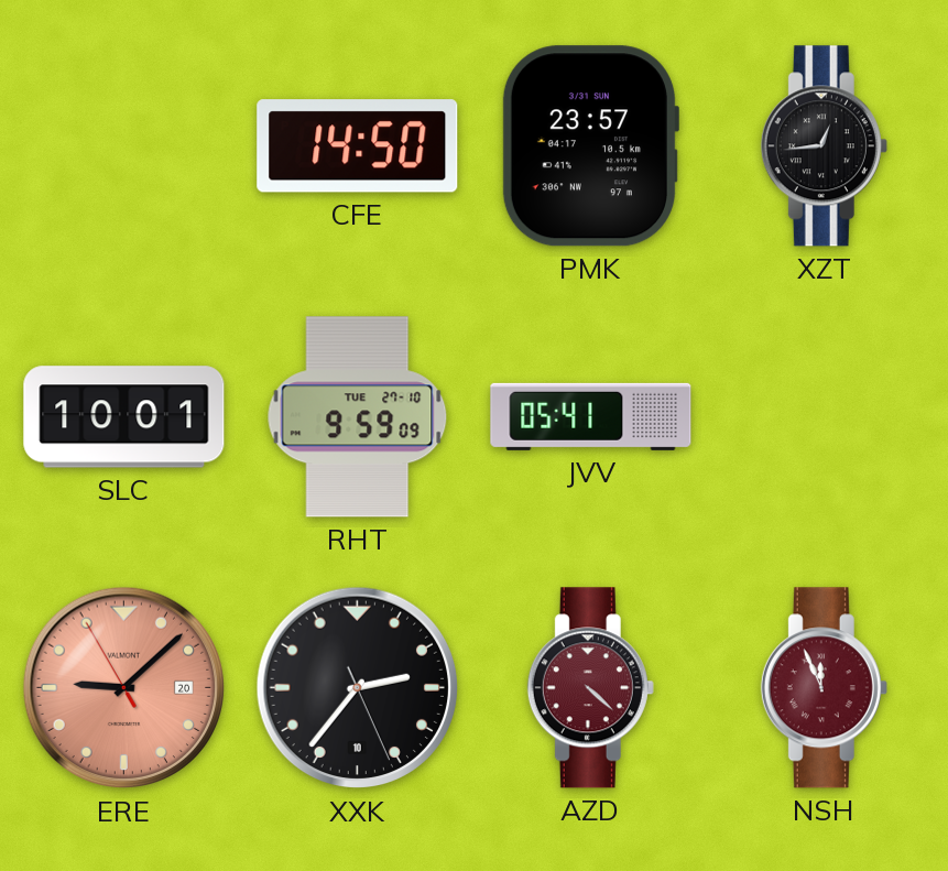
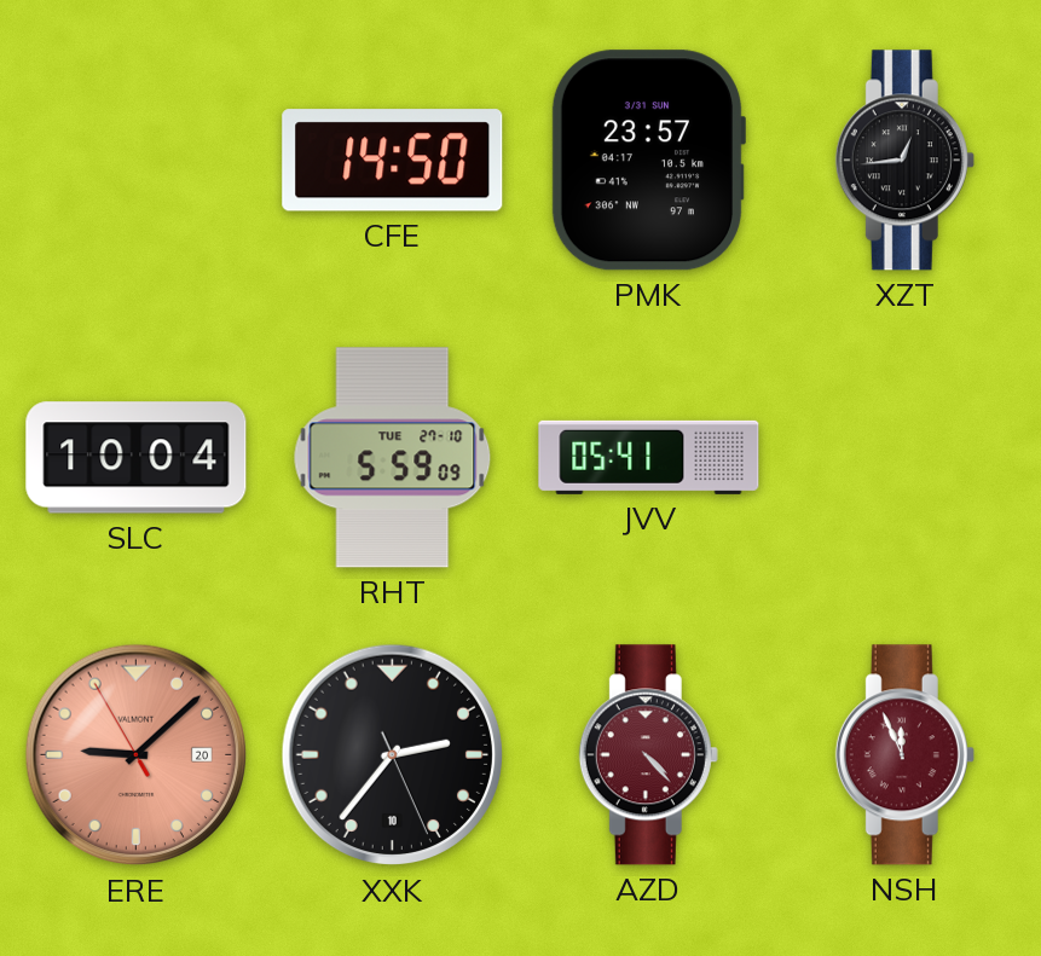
SLC: 10:01 -> 10:04
RHT: 9:59 -> 5:59
AZD: 4:22 -> 4:23
